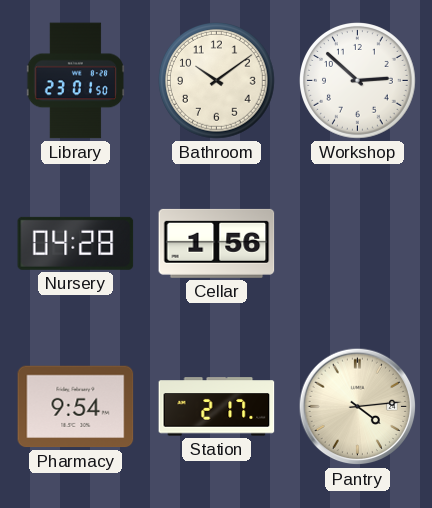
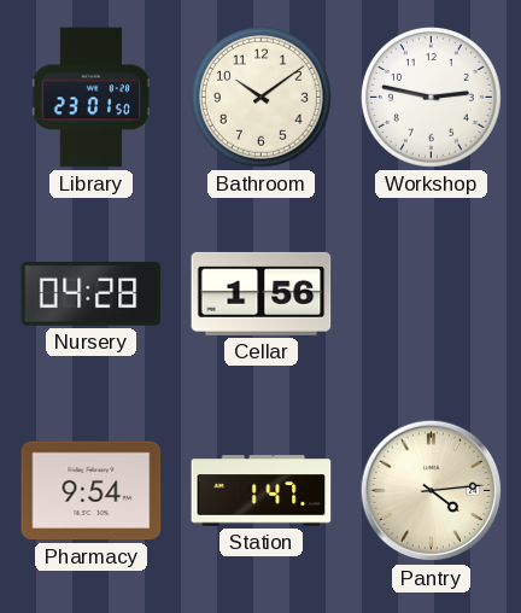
Workshop: 2:52 -> 2:47
Station: 2:17 -> 1:47
